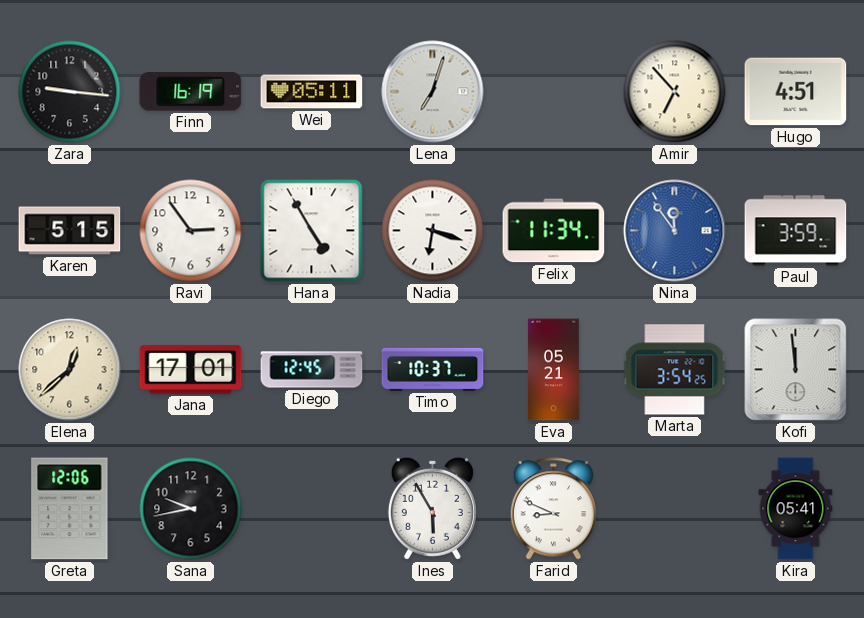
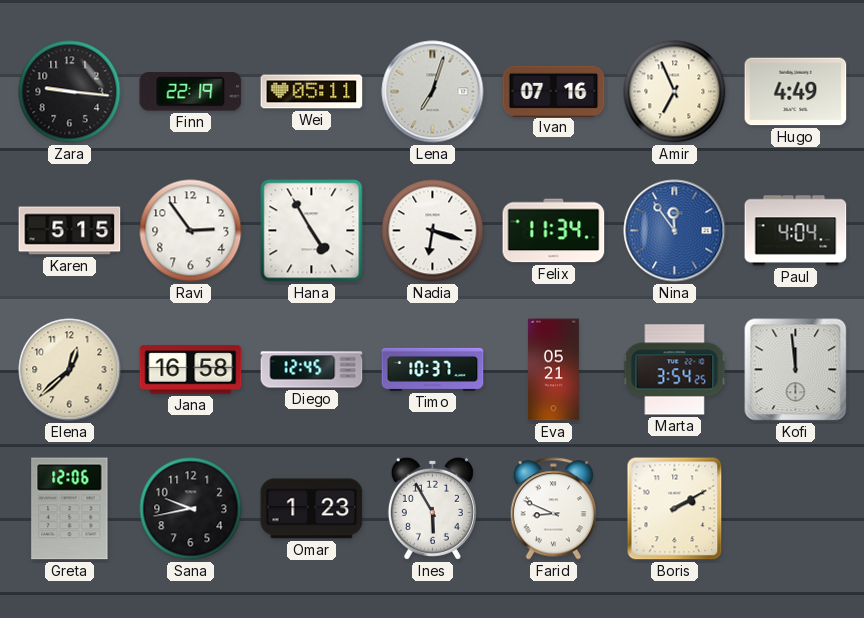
Finn: 16:19 -> 22:19
Ivan: none -> 07:16
Amir: 6:53 -> 6:56
Hugo: 4:51 -> 4:49
Paul: 3:59 -> 4:04
Jana: 17:01 -> 16:58
Omar: none -> 1:23
Boris: none -> 2:10
Kira: 05:41 -> none
